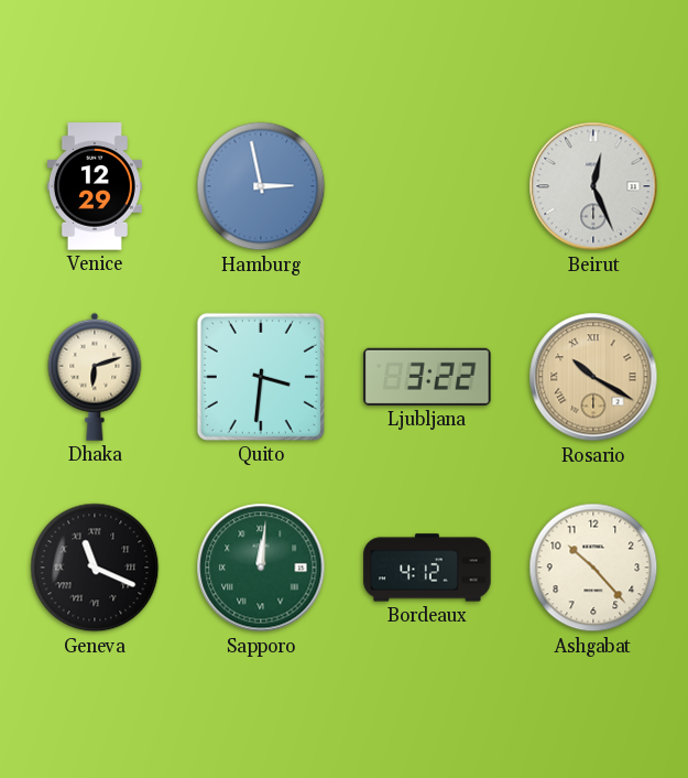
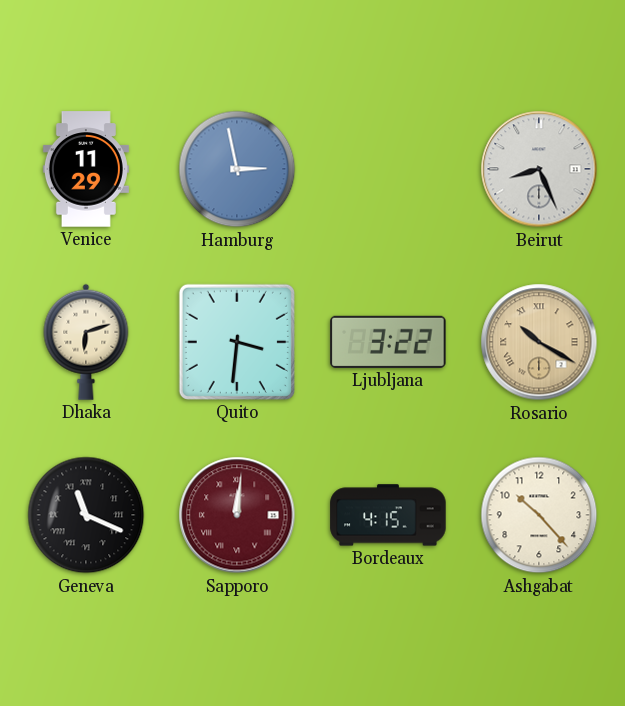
Venice: 12:29 -> 11:29
Beirut: 12:26 -> 8:26
Sapporo dial: green -> burgundy
Bordeaux: 4:12 -> 4:15
